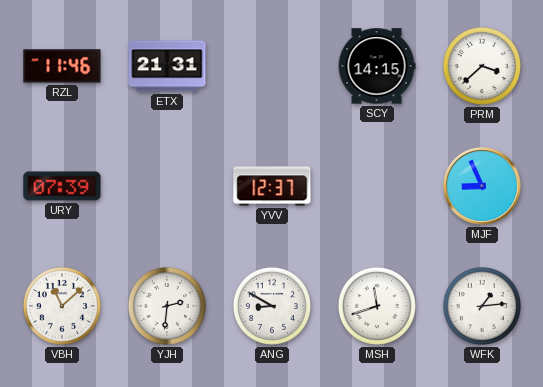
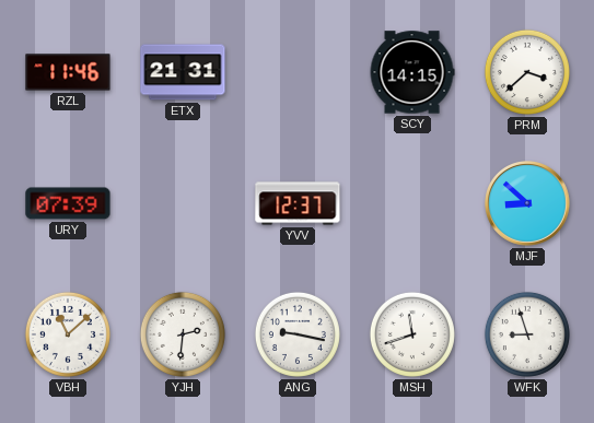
MJF: 8:56 -> 8:52
ANG: 8:50 -> 9:17
WFK: 1:14 -> 8:57
